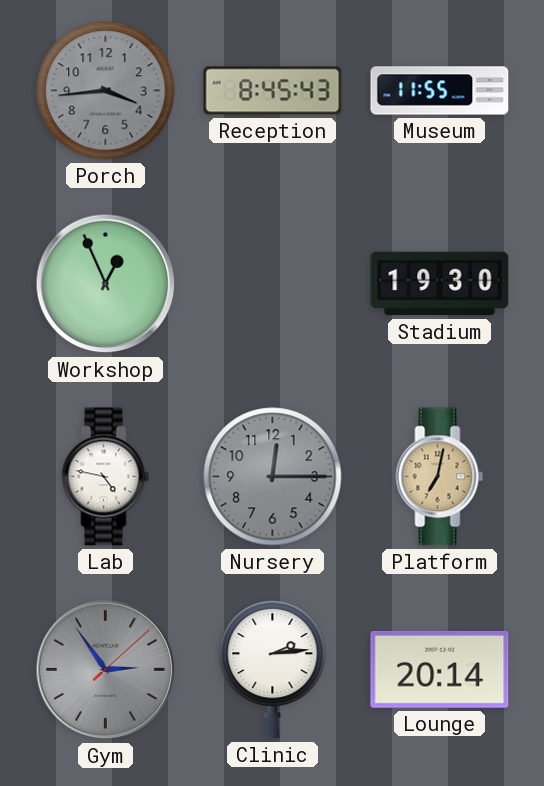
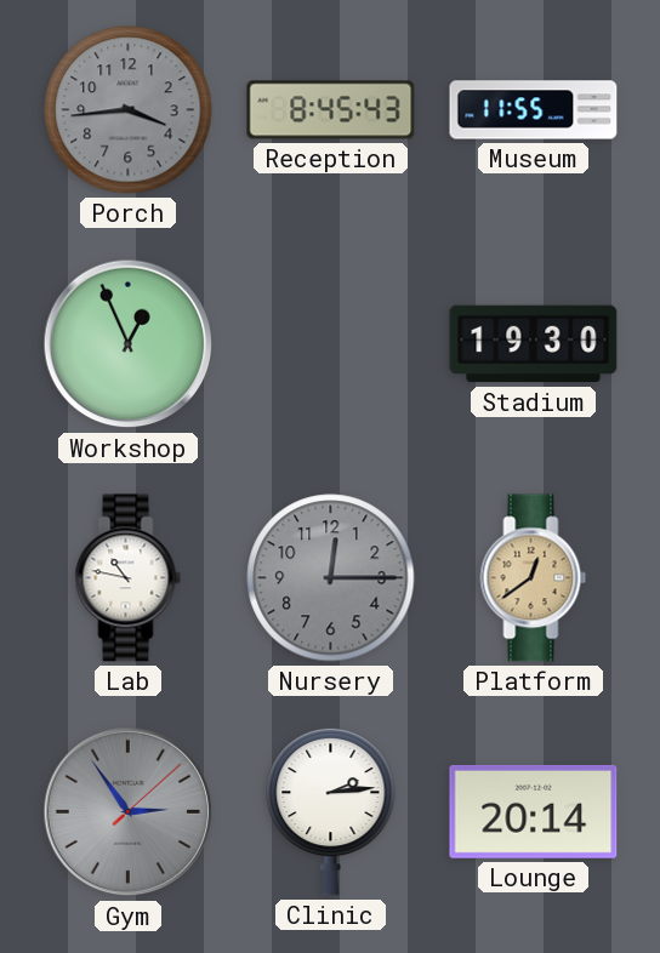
Lab: 4:47 -> 10:47
Platform: 7:02 -> 12:39
